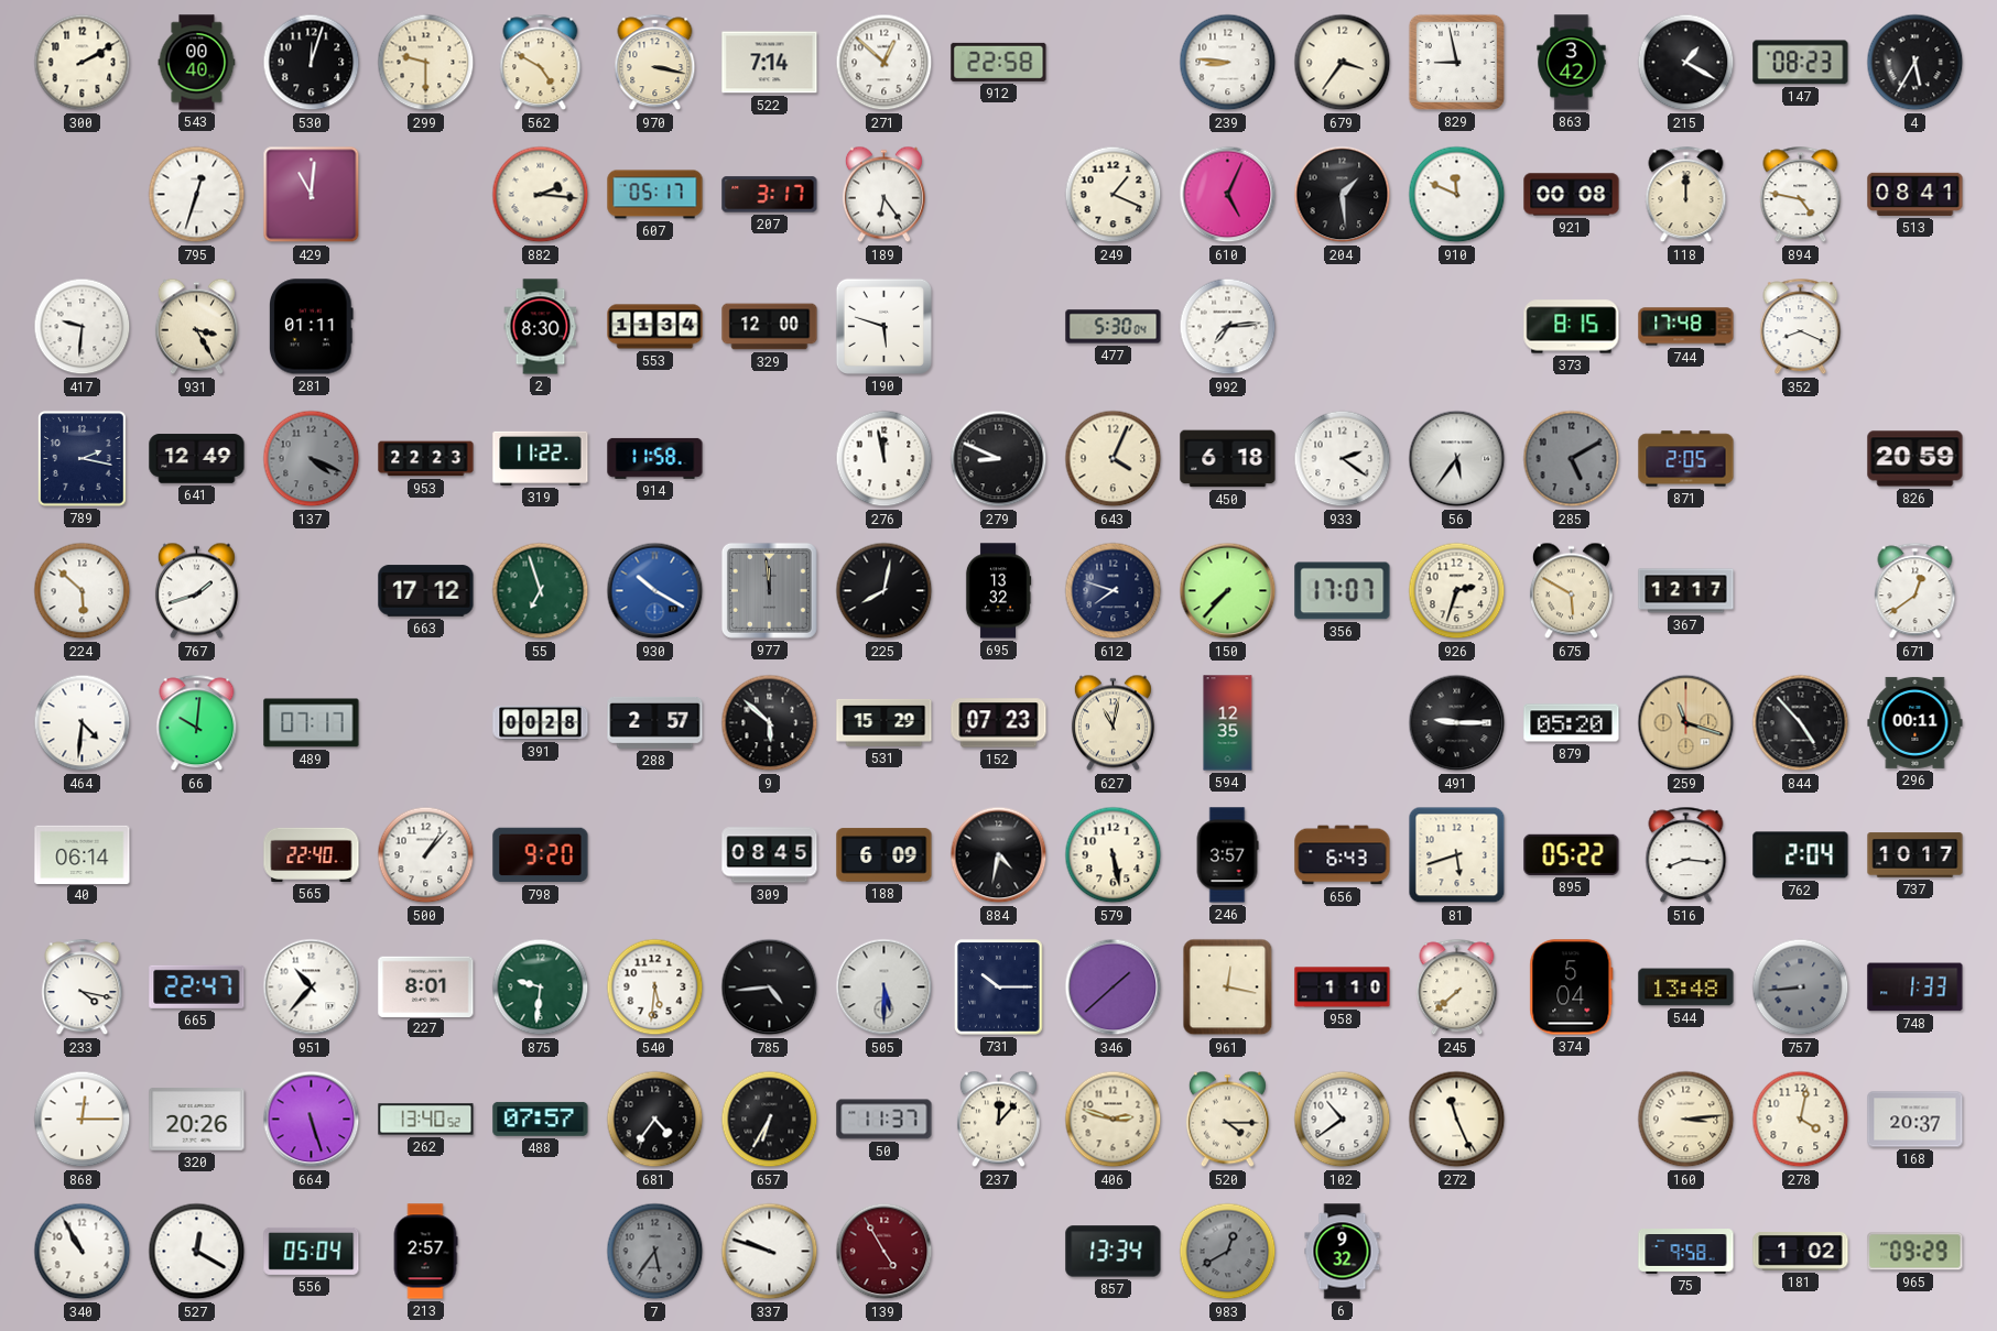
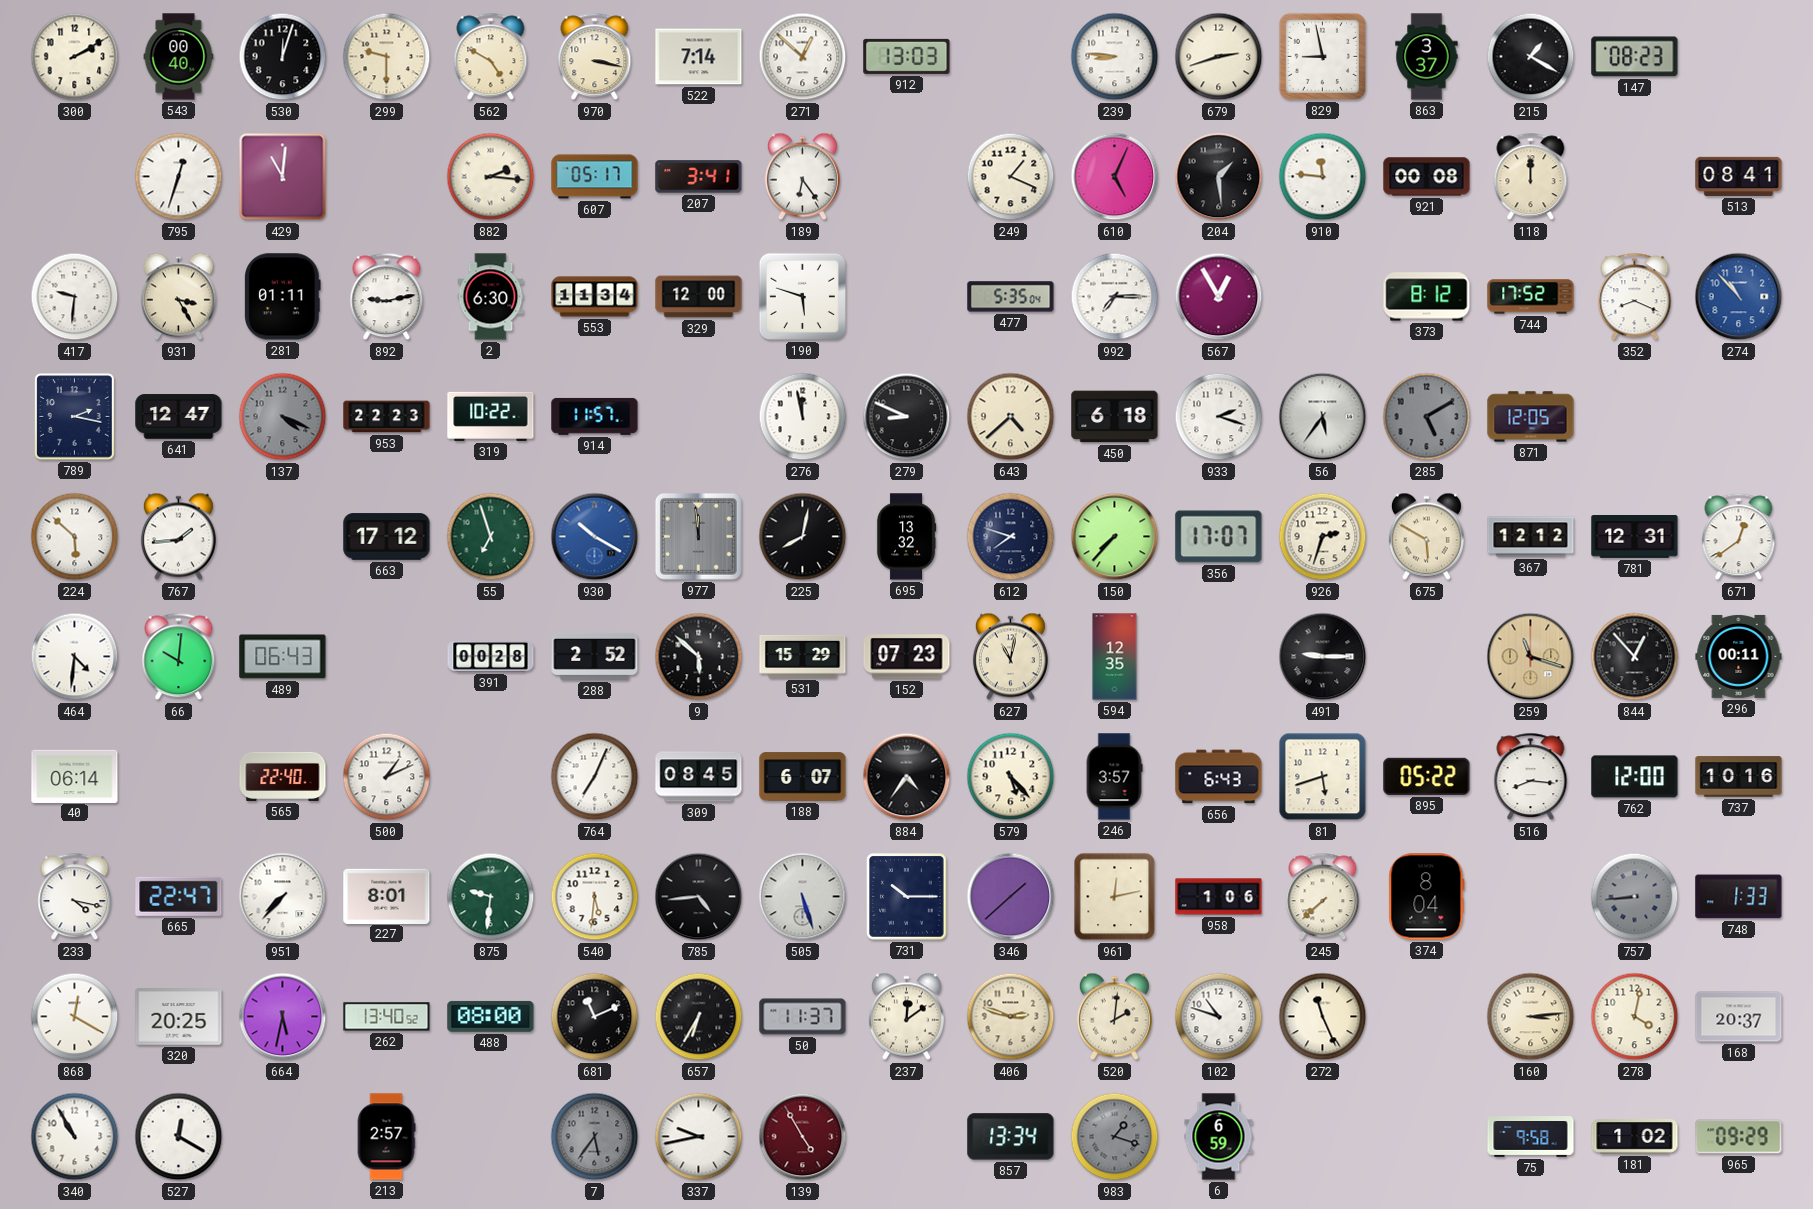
912: 22:58 -> 13:03
679: 3:36 -> 2:42
863: 3:42 -> 3:37
4: 5:35 -> none
207: 3:17 -> 3:41
910: 11:49 -> 11:46
894: 4:47 -> none
892: none -> 9:13
2: 8:30 -> 6:30
477: 5:30 -> 5:35
992: 7:14 -> 7:15
567: none -> 12:55
373: 8:15 -> 8:12
744: 17:48 -> 17:52
274: none -> 10:53
641: 12:49 -> 12:47
319: 11:22 -> 10:22
914: 11:58 -> 11:57
643: 4:04 -> 4:38
933: 2:21 -> 2:18
871: 2:05 -> 12:05
826: 20:59 -> none
767: 1:42 -> 1:44
367: 12:17 -> 12:12
781: none -> 12:31
489: 07:17 -> 06:43
288: 2:57 -> 2:52
879: 05:20 -> none
844: 4:53 -> 12:53
500: 1:07 -> 1:11
798: 9:20 -> none
764: none -> 7:04
188: 6:09 -> 6:07
884: 4:32 -> 4:36
579: 5:28 -> 5:23
762: 2:04 -> 12:00
737: 10:17 -> 10:16
951: 10:37 -> 7:37
505: 5:30 -> 5:27
961: 12:17 -> 12:13
958: 1:10 -> 1:06
374: 5:04 -> 8:04
544: 13:48 -> none
868: 12:15 -> 12:20
320: 20:26 -> 20:25
664: 5:27 -> 5:32
488: 07:57 -> 08:00
681: 4:36 -> 11:11
237: 12:07 -> 12:09
520: 4:15 -> 2:01
102: 10:39 -> 10:48
556: 05:04 -> none
337: 9:48 -> 9:43
983: 12:40 -> 1:18
6: 9:32 -> 6:59
